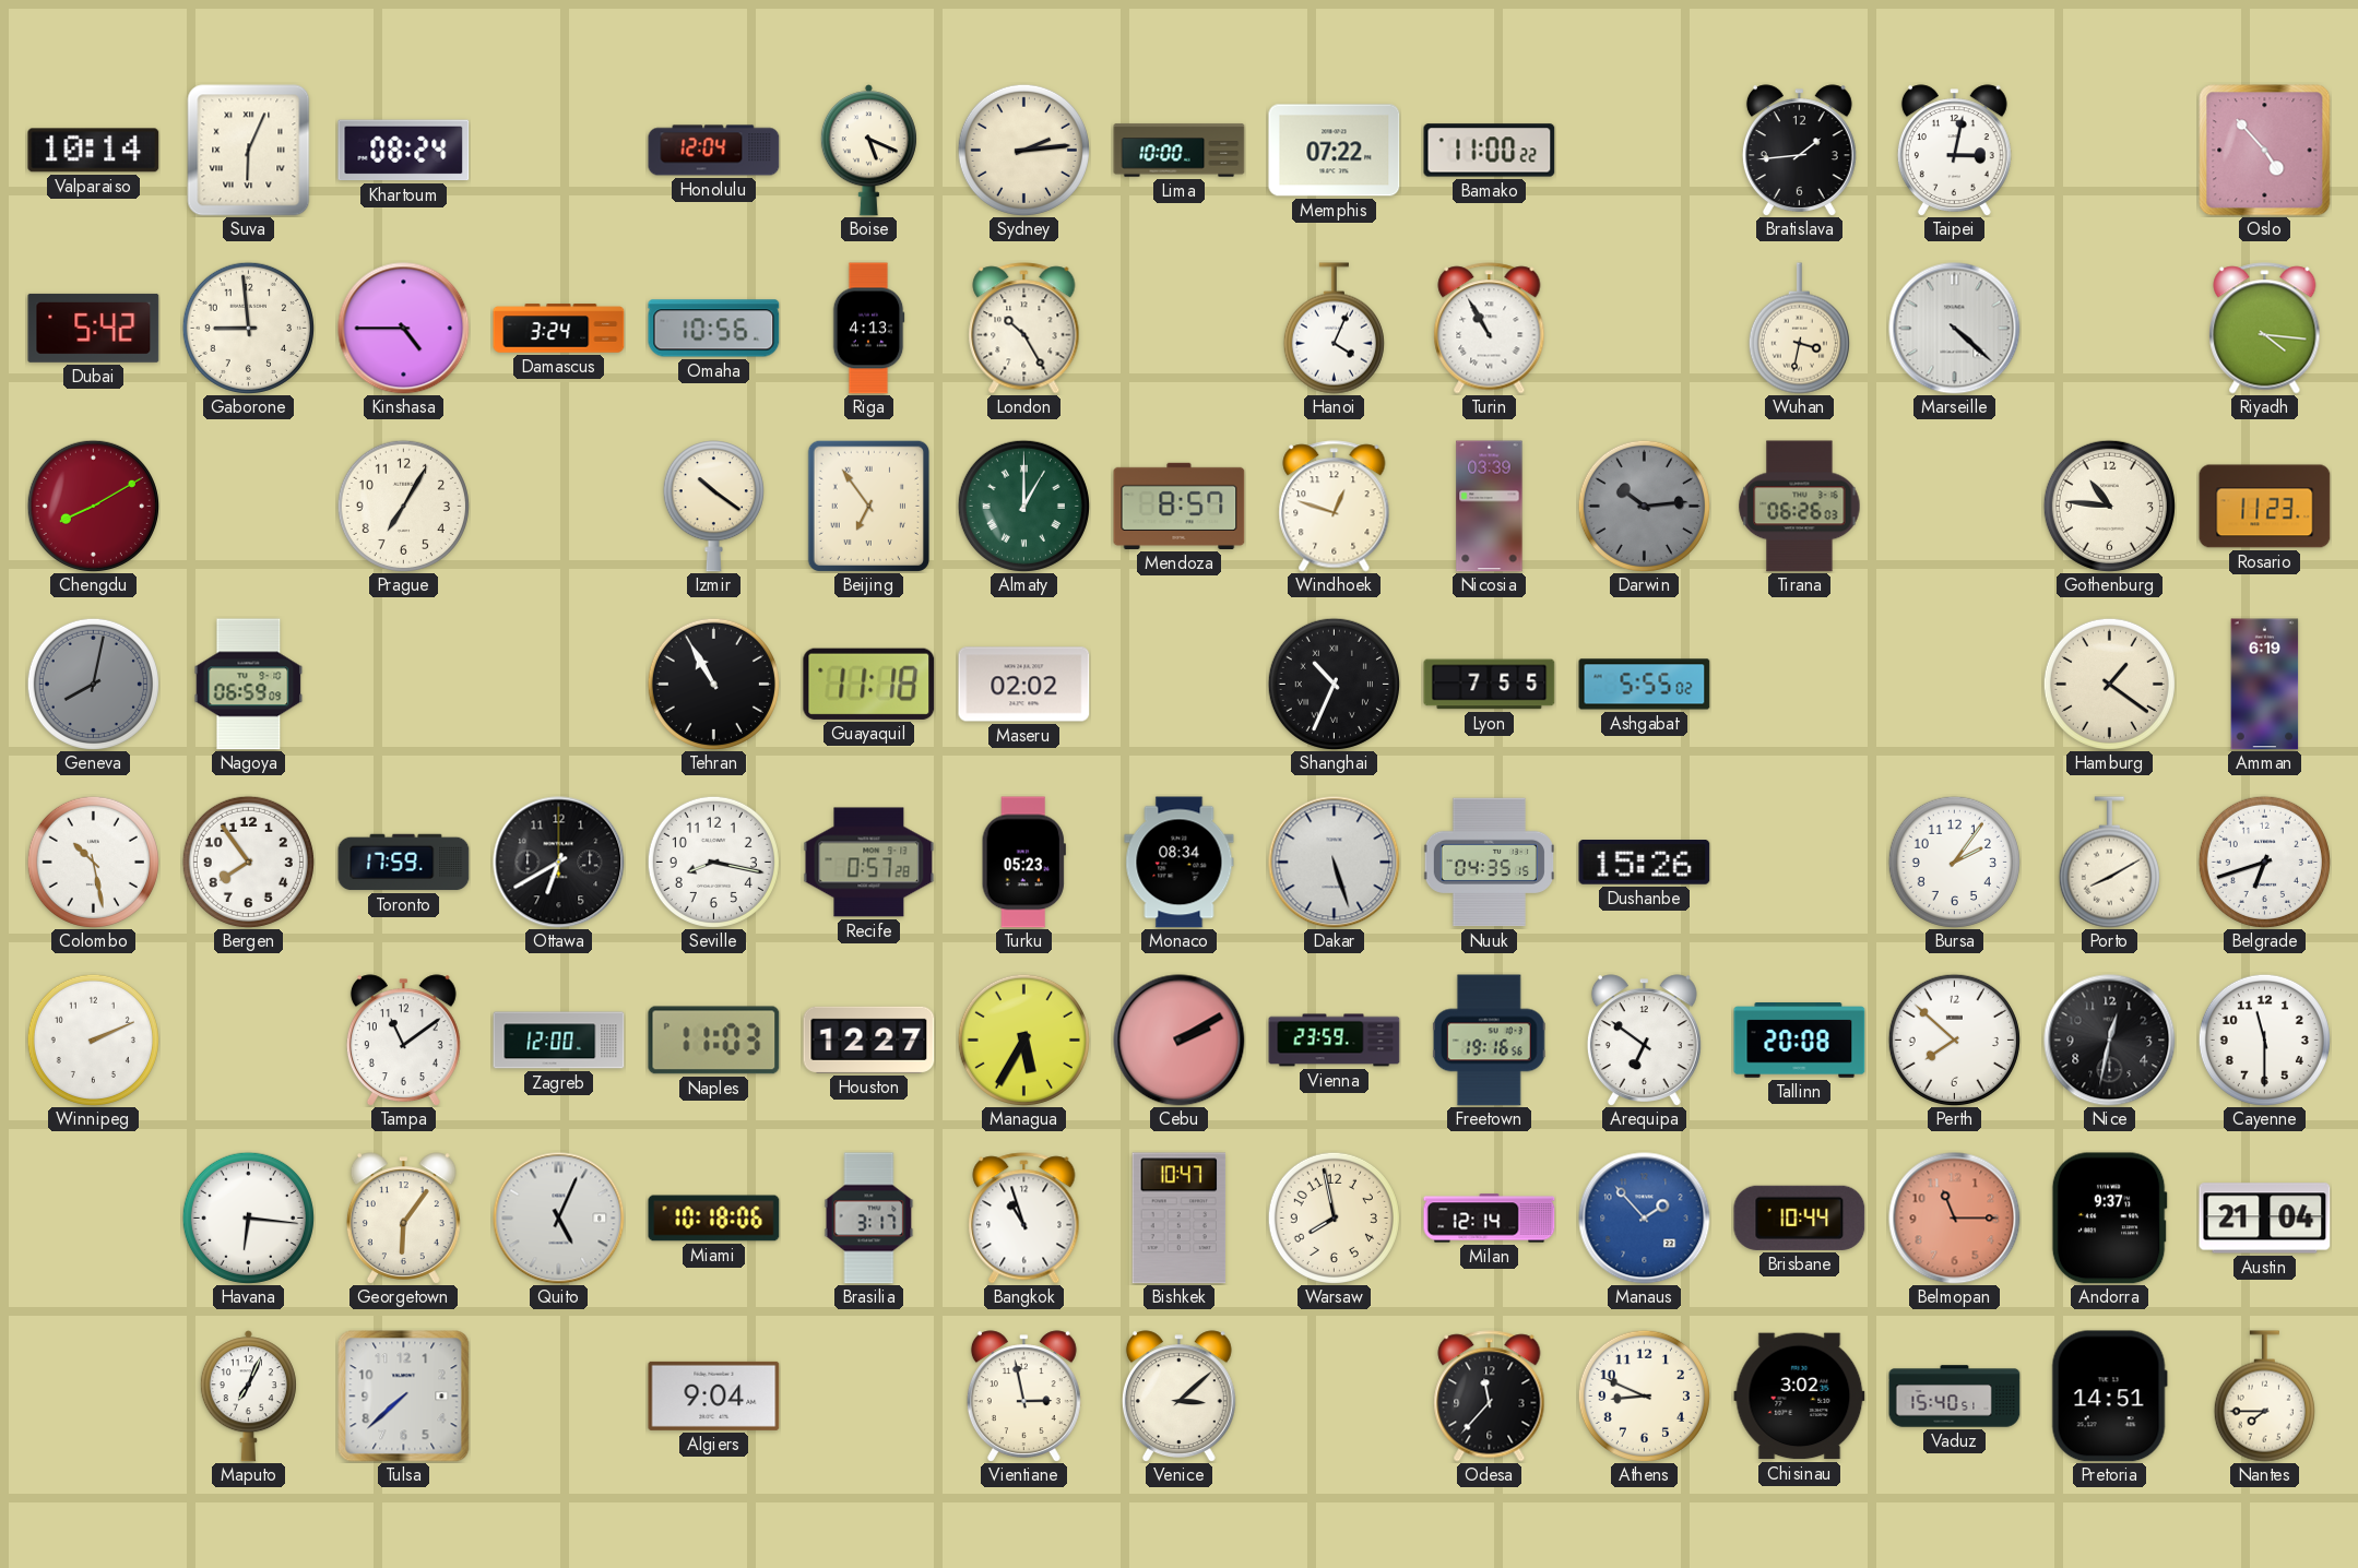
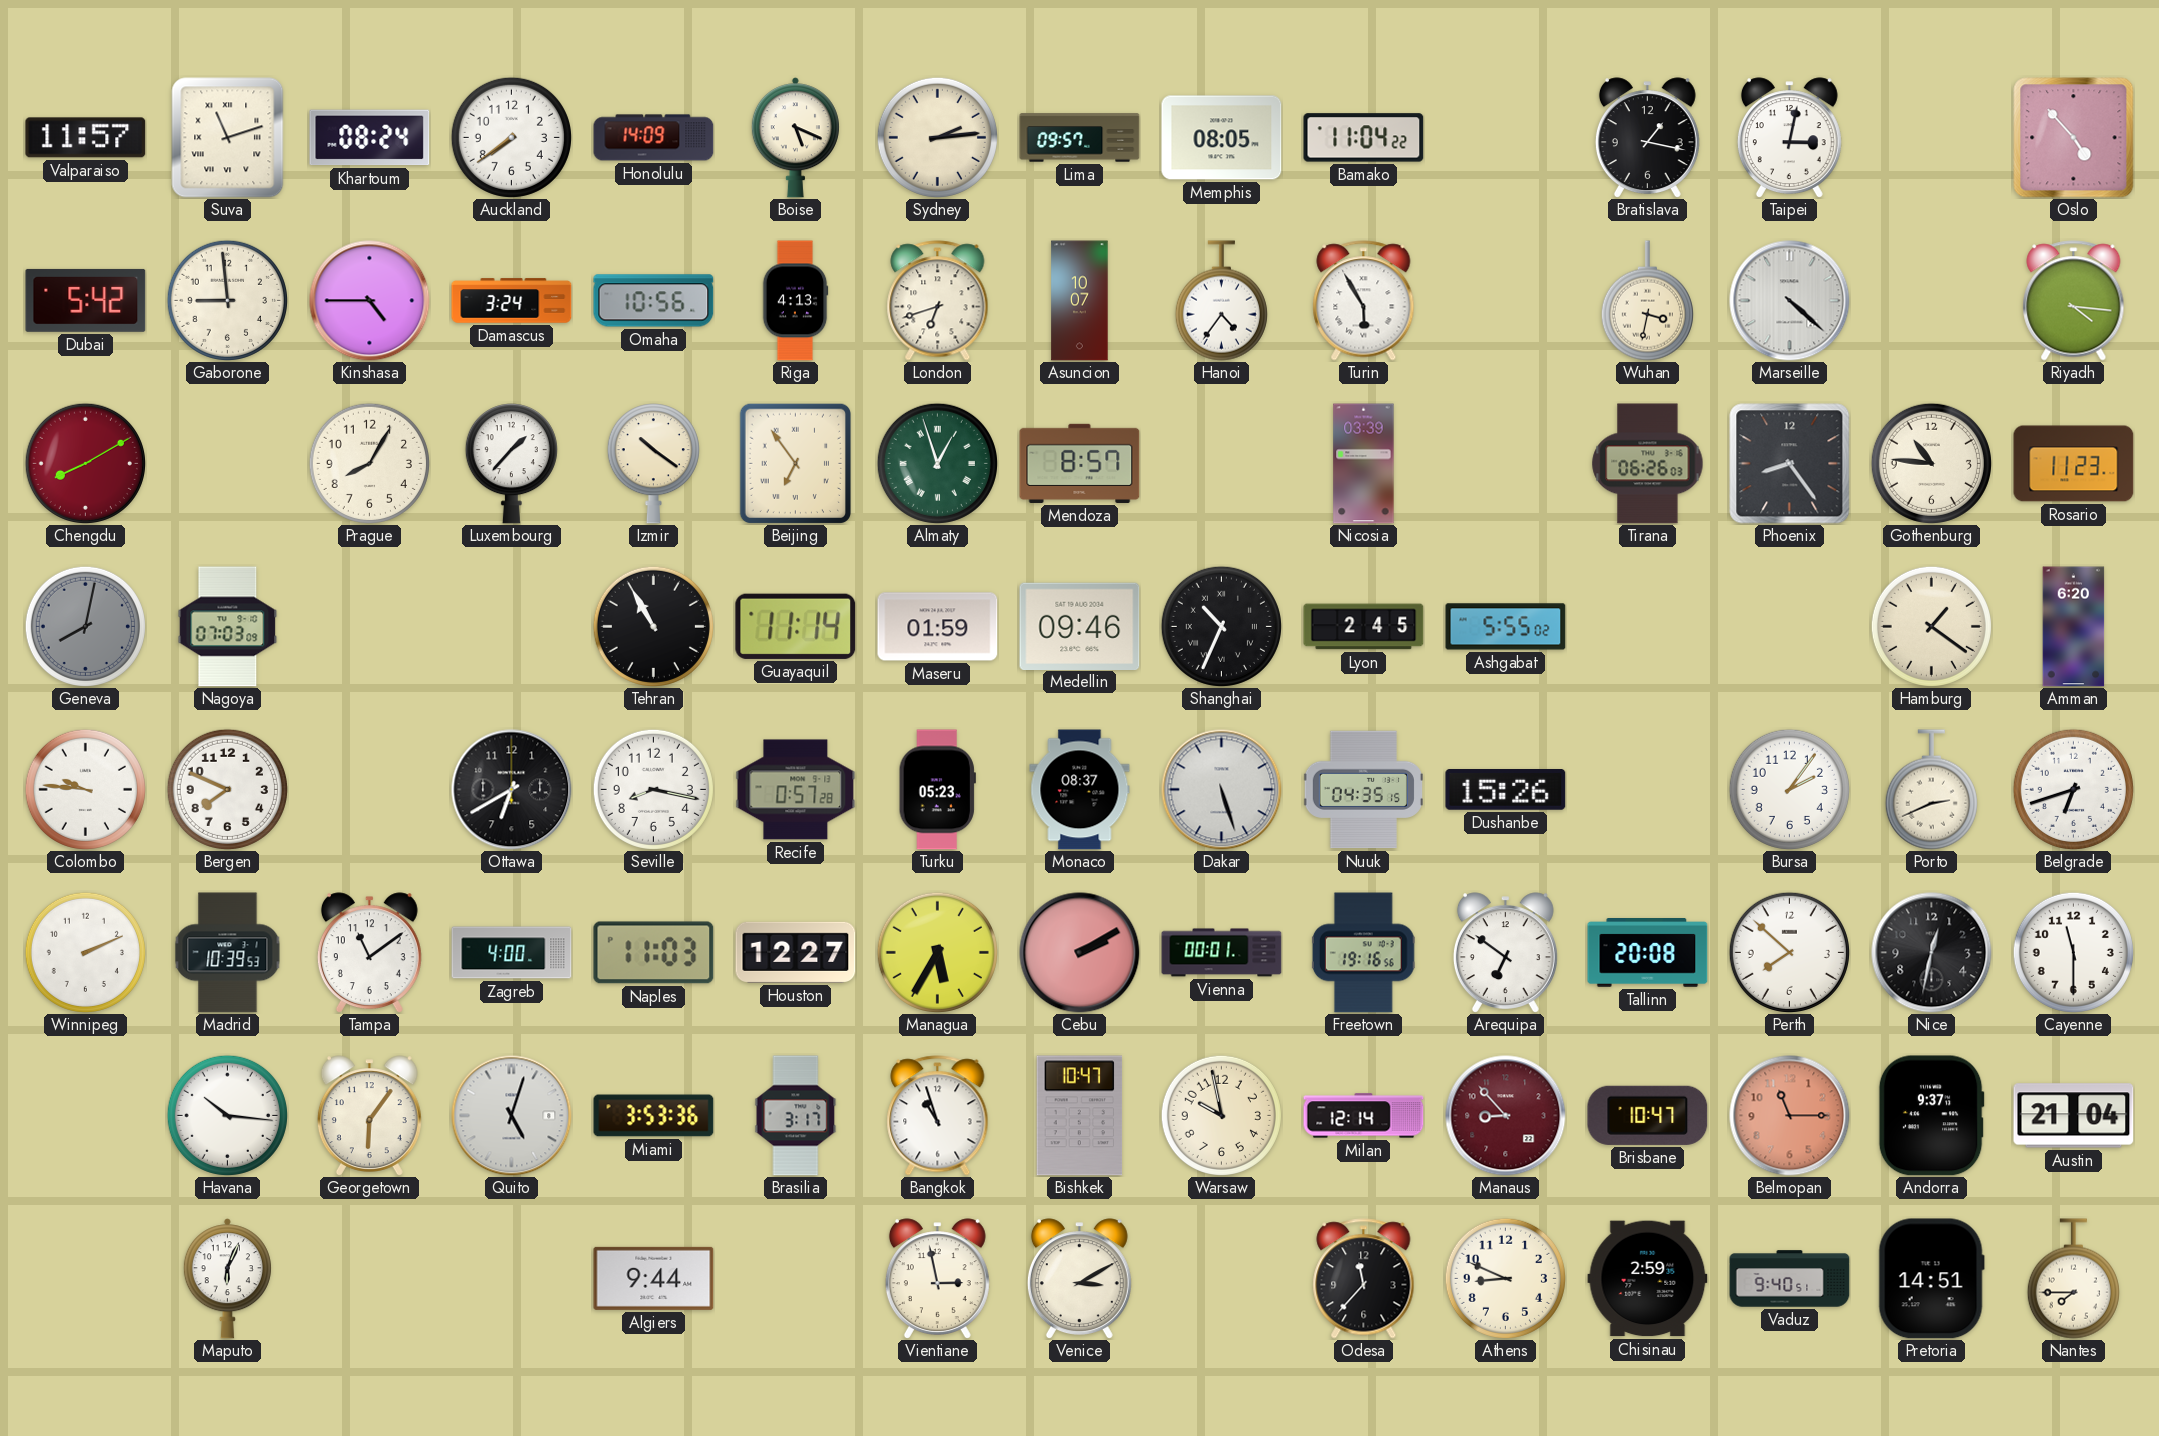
Valparaiso: 10:14 -> 11:57
Suva: 6:04 -> 11:12
Auckland: none -> 7:39
Honolulu: 12:04 -> 14:09
Lima: 10:00 -> 09:57
Memphis: 07:22 -> 08:05
Bamako: 11:00 -> 11:04
Bratislava: 1:44 -> 1:17
London: 10:25 -> 6:42
Asuncion: none -> 10:07
Hanoi: 4:04 -> 4:36
Turin: 10:55 -> 5:55
Prague: 7:05 -> 8:05
Luxembourg: none -> 1:37
Almaty: 1:00 -> 12:57
Windhoek: 12:48 -> none
Darwin: 10:14 -> none
Phoenix: none -> 8:24
Nagoya: 06:59 -> 07:03
Guayaquil: 11:18 -> 11:14
Maseru: 02:02 -> 01:59
Medellin: none -> 09:46
Lyon: 7:55 -> 2:45
Amman: 6:19 -> 6:20
Colombo: 10:28 -> 9:46
Bergen: 7:54 -> 7:49
Toronto: 17:59 -> none
Monaco: 08:34 -> 08:37
Porto: 8:10 -> 2:41
Madrid: none -> 10:39
Zagreb: 12:00 -> 4:00
Vienna: 23:59 -> 00:01
Havana: 6:16 -> 10:16
Quito: 5:04 -> 5:03
Miami: 10:18 -> 3:53
Warsaw: 7:58 -> 9:58
Manaus: 1:53 -> 8:53
Manaus dial: blue -> burgundy
Brisbane: 10:44 -> 10:47
Maputo: 7:04 -> 6:04
Tulsa: 7:38 -> none
Algiers: 9:04 -> 9:44
Venice: 3:08 -> 3:10
Chisinau: 3:02 -> 2:59
Vaduz: 15:40 -> 9:40
